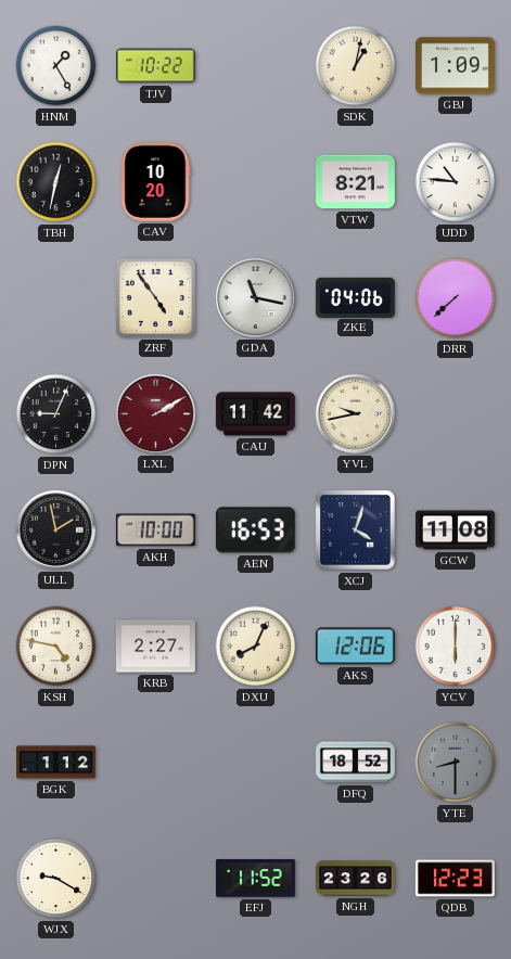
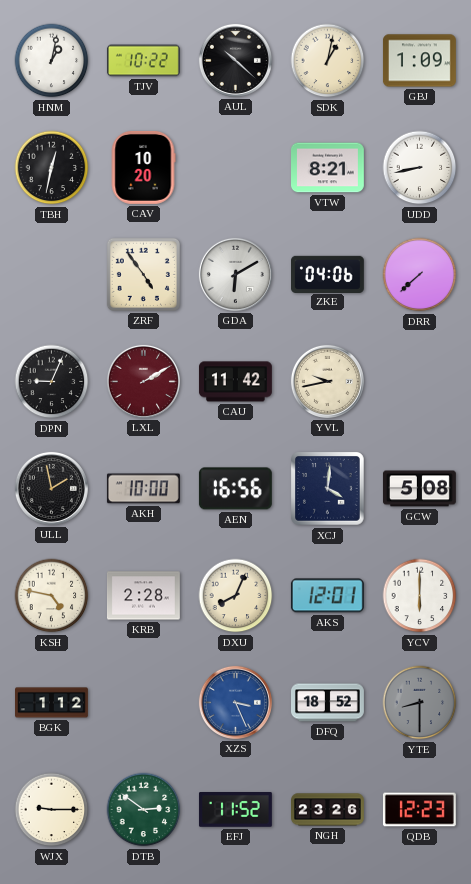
HNM: 1:25 -> 1:02
AUL: none -> 10:22
UDD: 10:46 -> 8:43
GDA: 11:17 -> 6:10
AEN: 16:53 -> 16:56
XCJ: 4:03 -> 4:01
GCW: 11:08 -> 5:08
KRB: 2:27 -> 2:28
AKS: 12:06 -> 12:01
XZS: none -> 3:26
WJX: 9:20 -> 9:15
DTB: none -> 2:51
